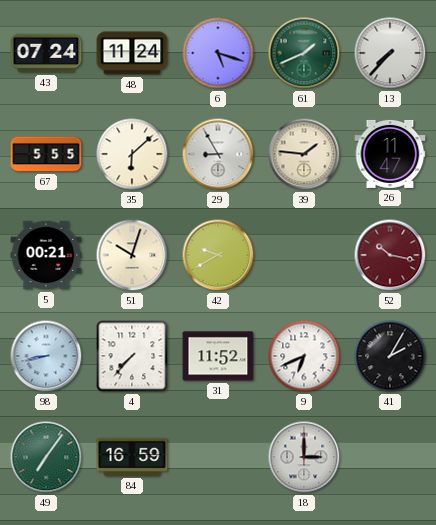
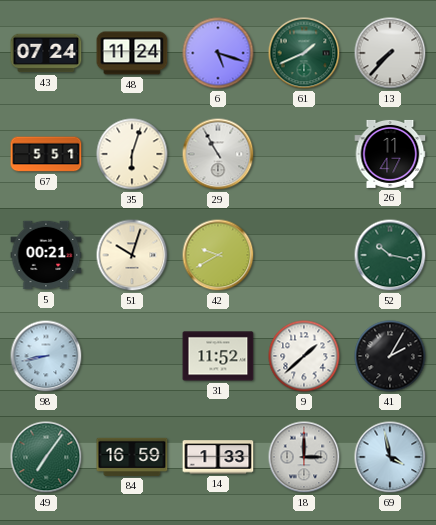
67: 5:55 -> 5:51
35: 6:08 -> 6:03
29: 8:55 -> 10:55
39: 1:46 -> none
52 dial: burgundy -> green
4: 7:37 -> none
9: 6:41 -> 1:38
14: none -> 1:33
69: none -> 3:58
